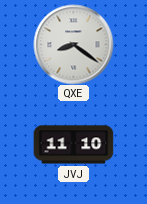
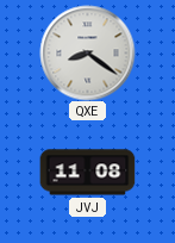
JVJ: 11:10 -> 11:08
